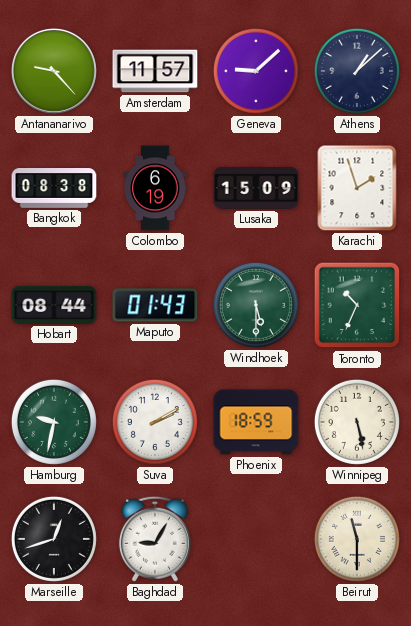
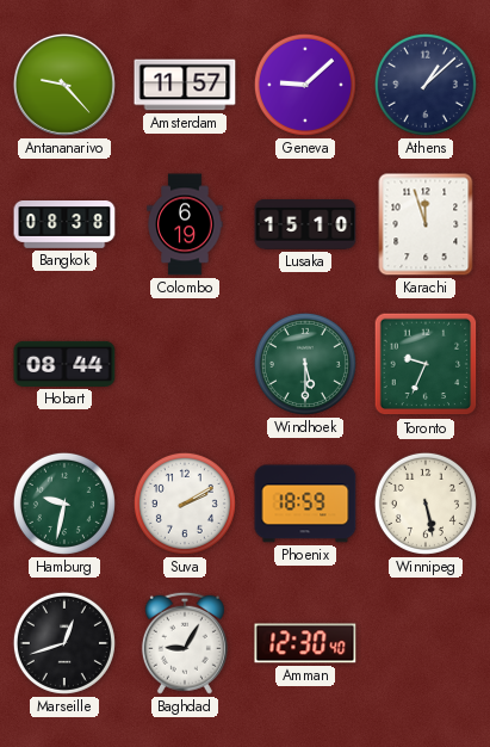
Lusaka: 15:09 -> 15:10
Karachi: 1:57 -> 11:57
Maputo: 01:43 -> none
Toronto: 10:34 -> 9:34
Amman: none -> 12:30
Beirut: 11:30 -> none
